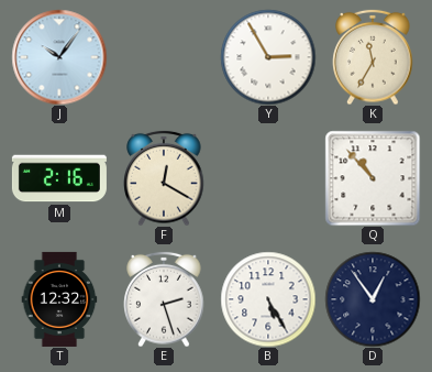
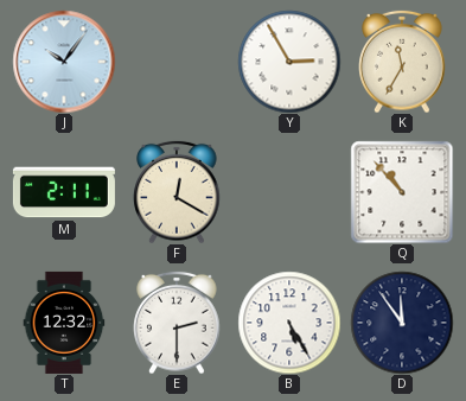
M: 2:16 -> 2:11
E: 2:27 -> 2:30
D: 12:54 -> 11:54
